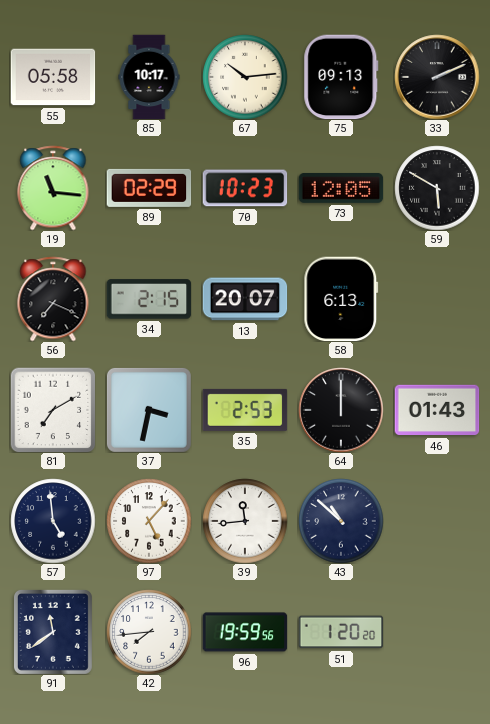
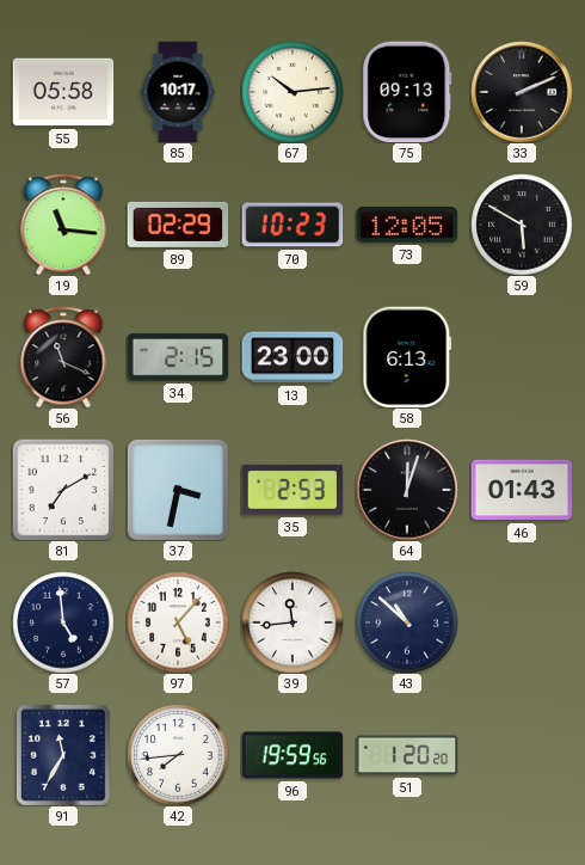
56: 7:19 -> 11:19
13: 20:07 -> 23:00
64: 12:00 -> 12:03
91: 11:39 -> 11:35
